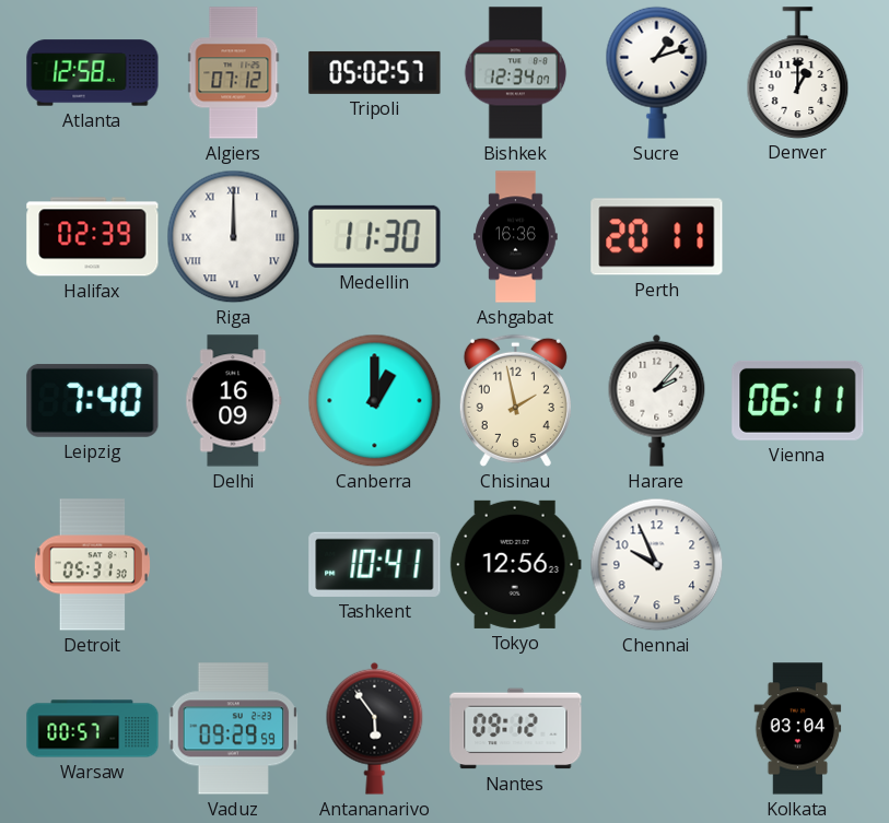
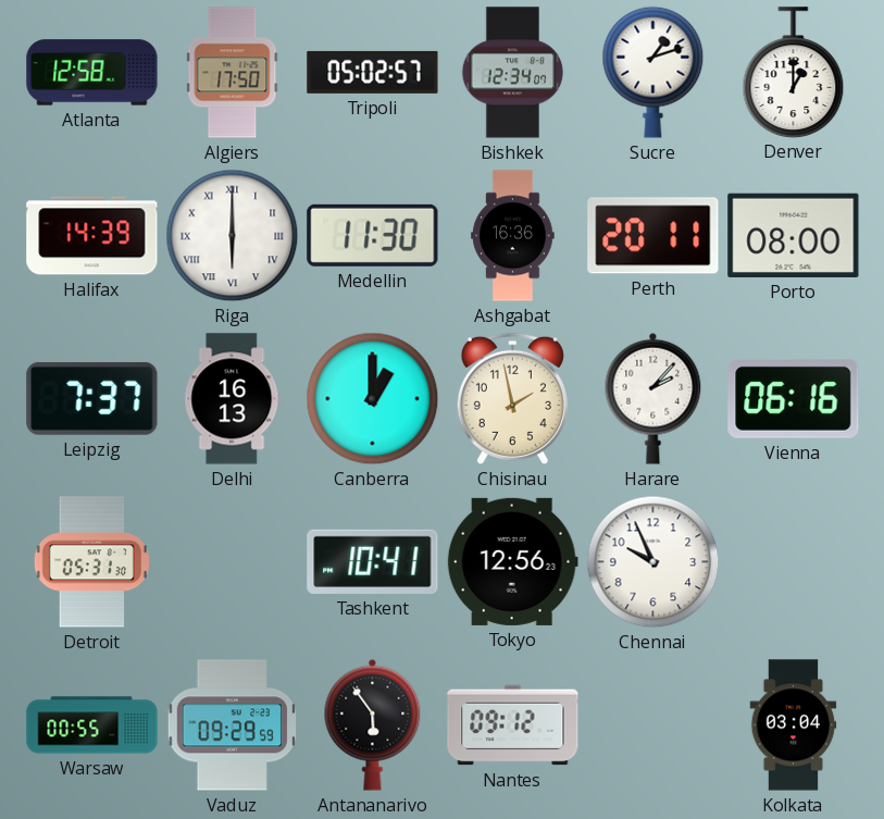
Algiers: 07:12 -> 17:50
Halifax: 02:39 -> 14:39
Riga: 12:00 -> 6:00
Porto: none -> 08:00
Leipzig: 7:40 -> 7:37
Delhi: 16:09 -> 16:13
Vienna: 06:11 -> 06:16
Warsaw: 00:57 -> 00:55
